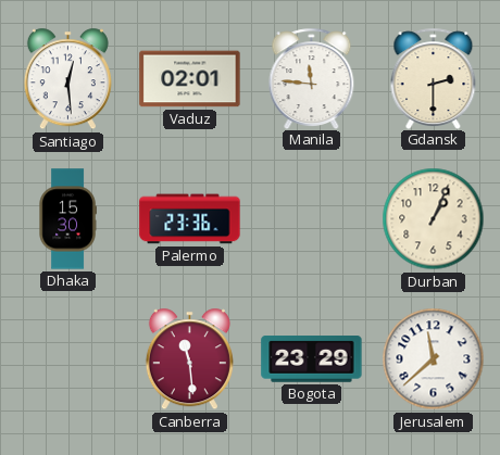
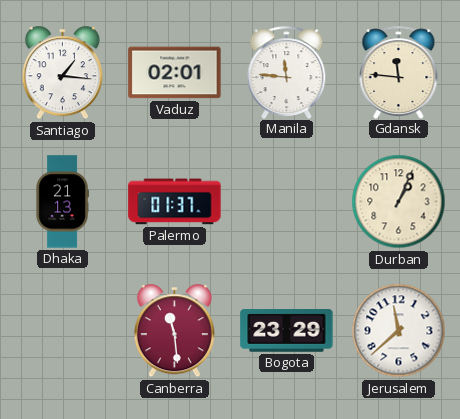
Santiago: 12:29 -> 1:16
Gdansk: 2:30 -> 11:46
Dhaka: 15:30 -> 21:13
Palermo: 23:36 -> 01:37
